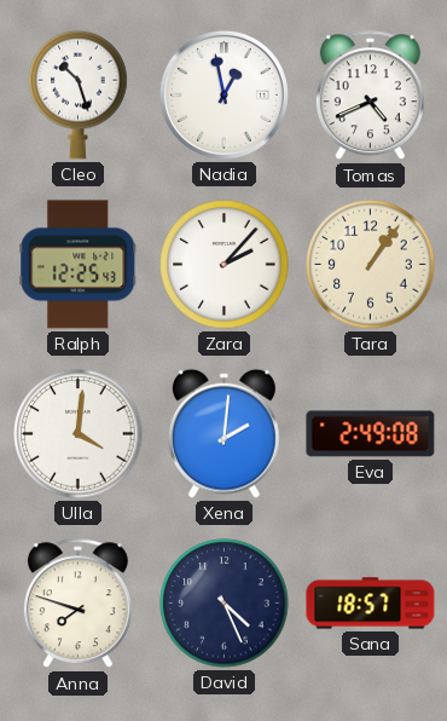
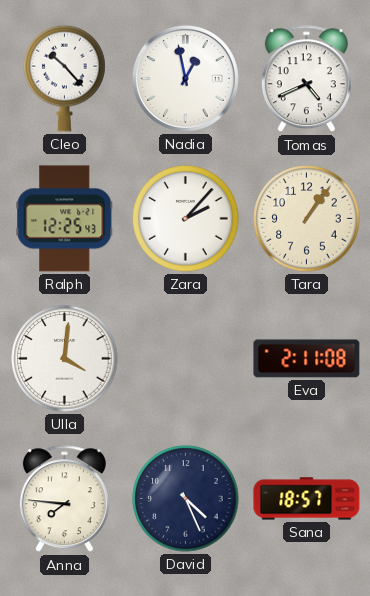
Cleo: 10:27 -> 10:23
Xena: 2:01 -> none
Eva: 2:49 -> 2:11
Anna: 7:48 -> 7:46
